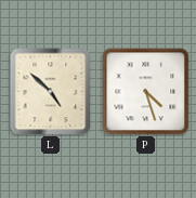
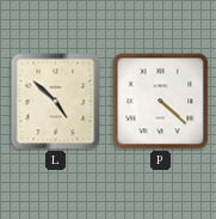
P: 4:27 -> 4:22
